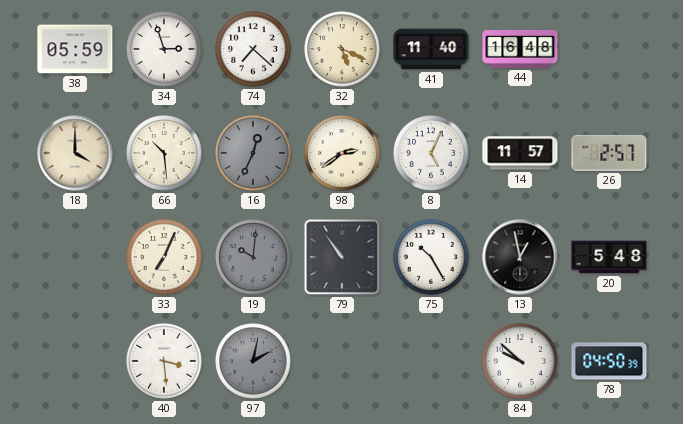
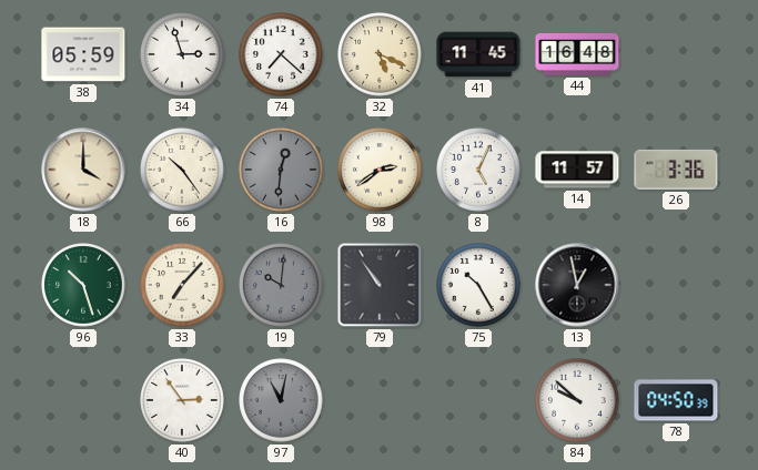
41: 11:40 -> 11:45
66: 10:29 -> 10:24
16: 12:34 -> 12:31
26: 2:57 -> 3:36
96: none -> 10:27
33: 7:04 -> 7:07
20: 5:48 -> none
40: 3:29 -> 2:54
97: 2:02 -> 11:02
